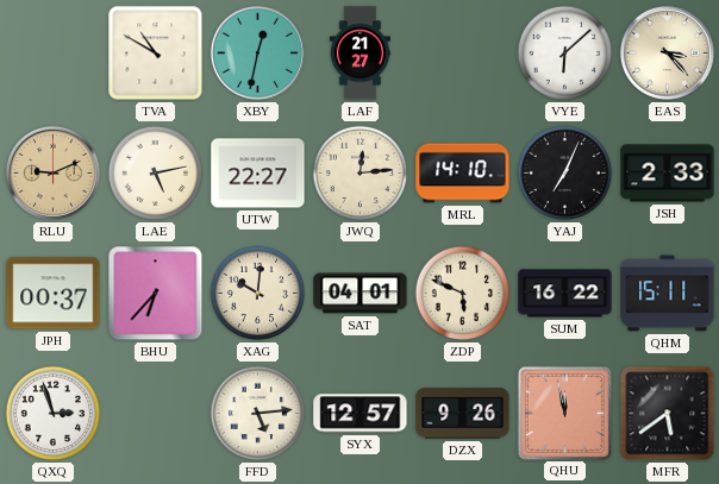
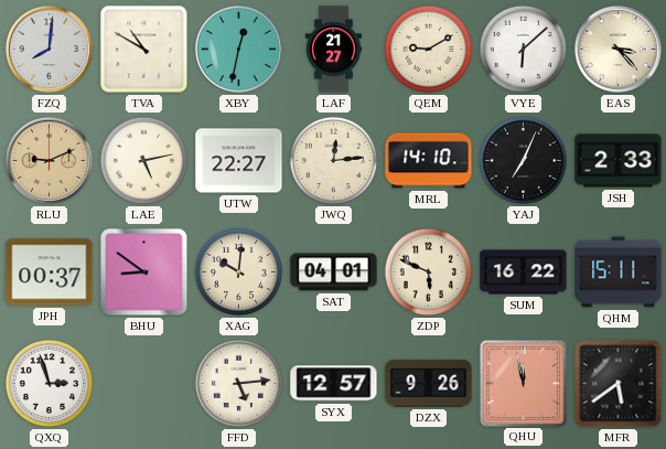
FZQ: none -> 8:01
QEM: none -> 9:10
BHU: 6:37 -> 8:51
